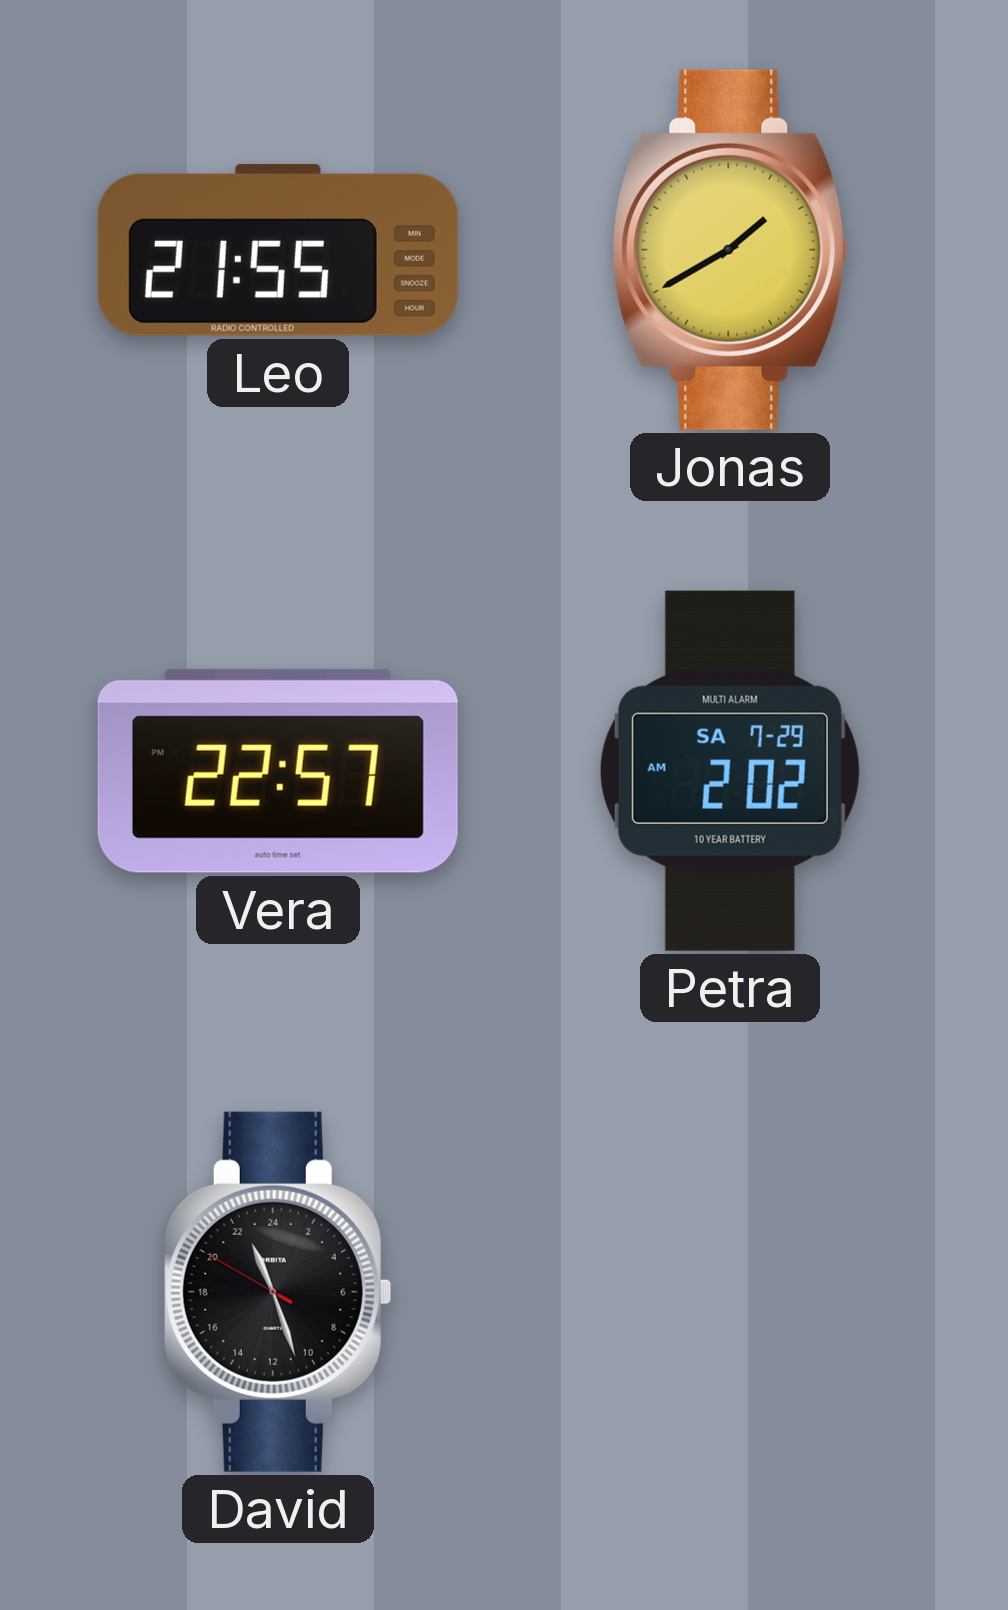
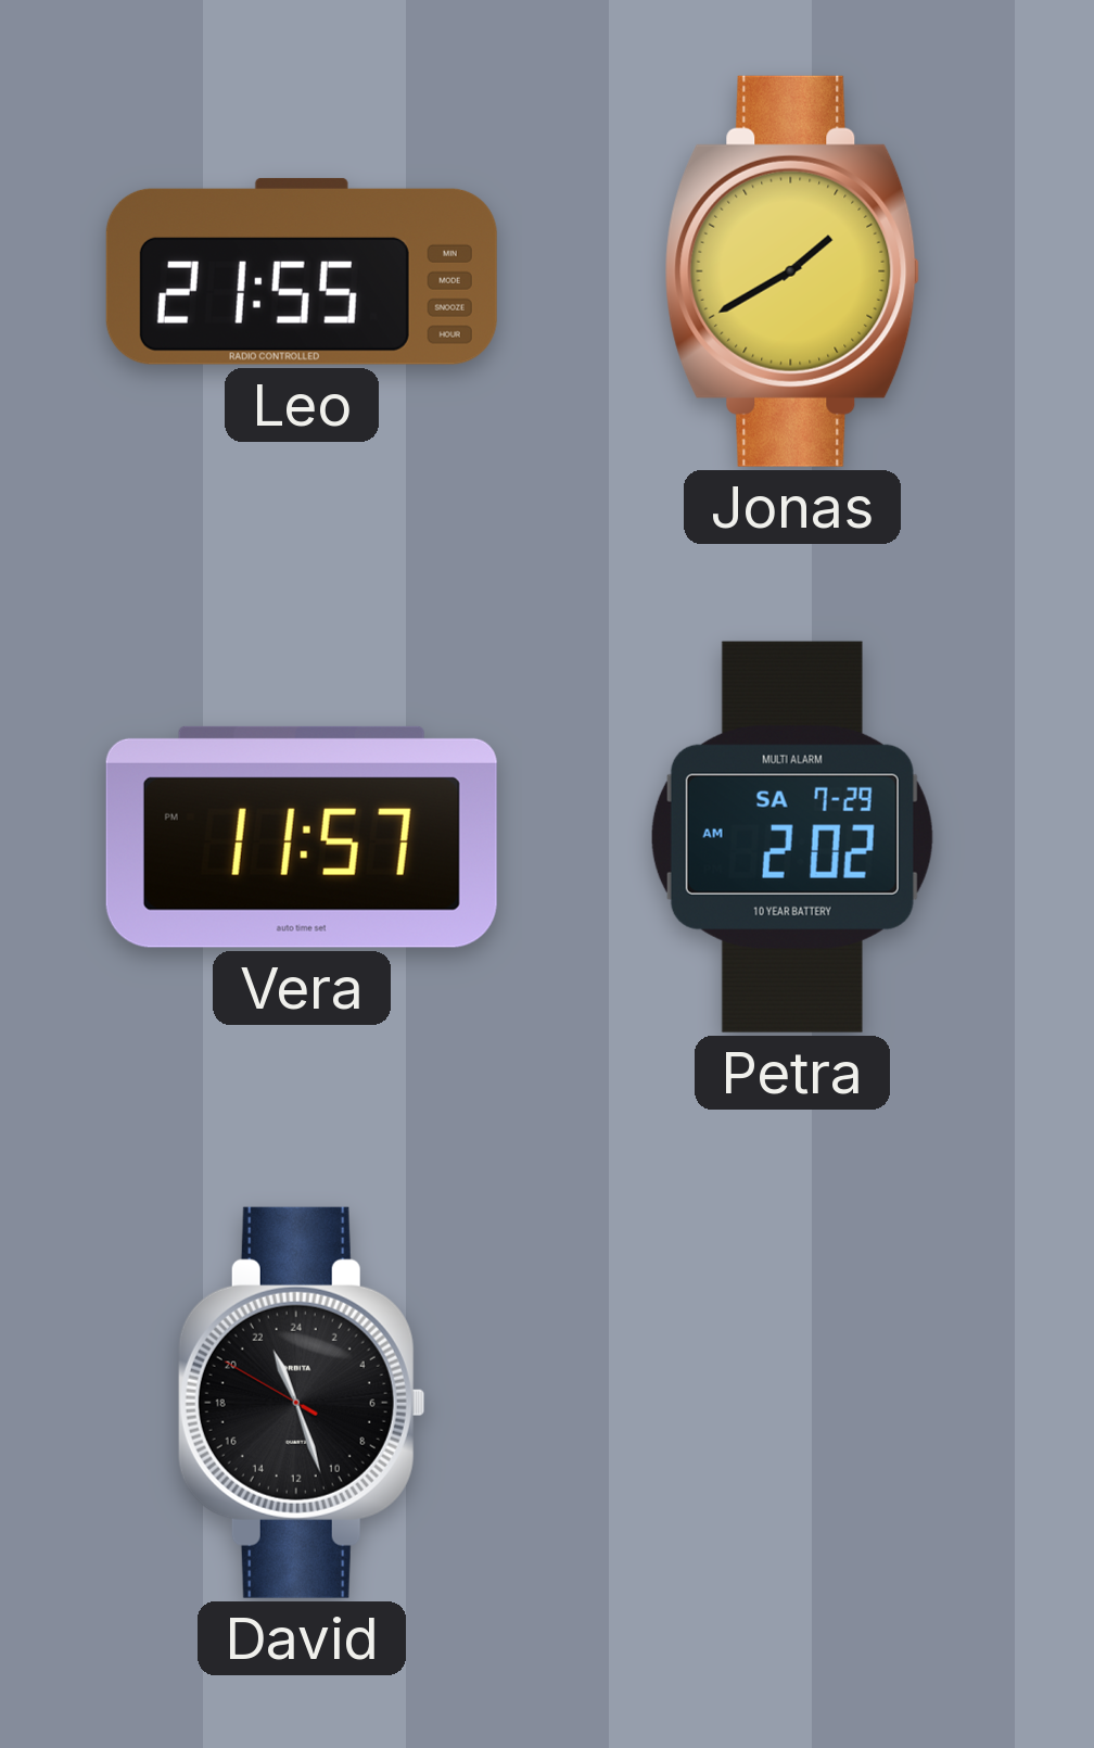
Vera: 22:57 -> 11:57
